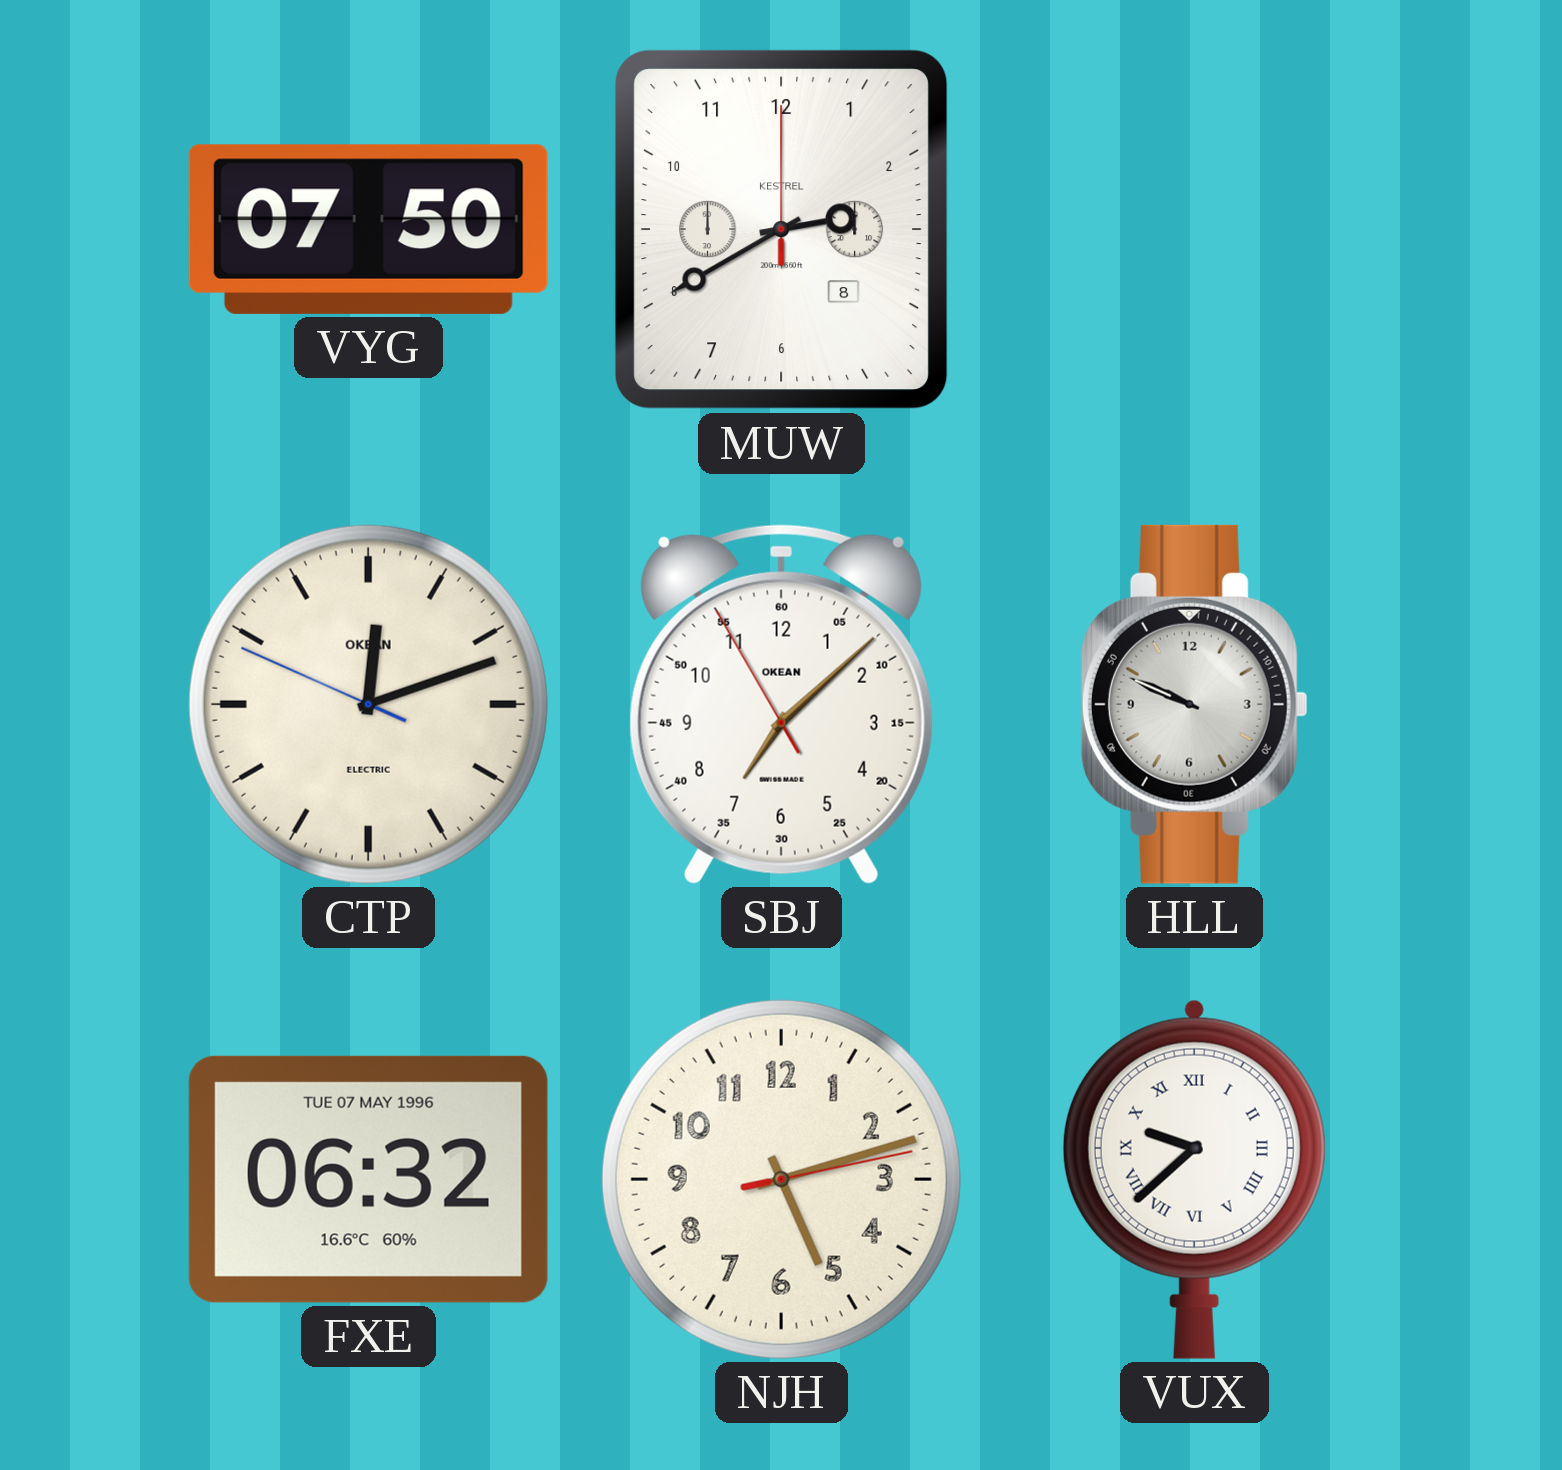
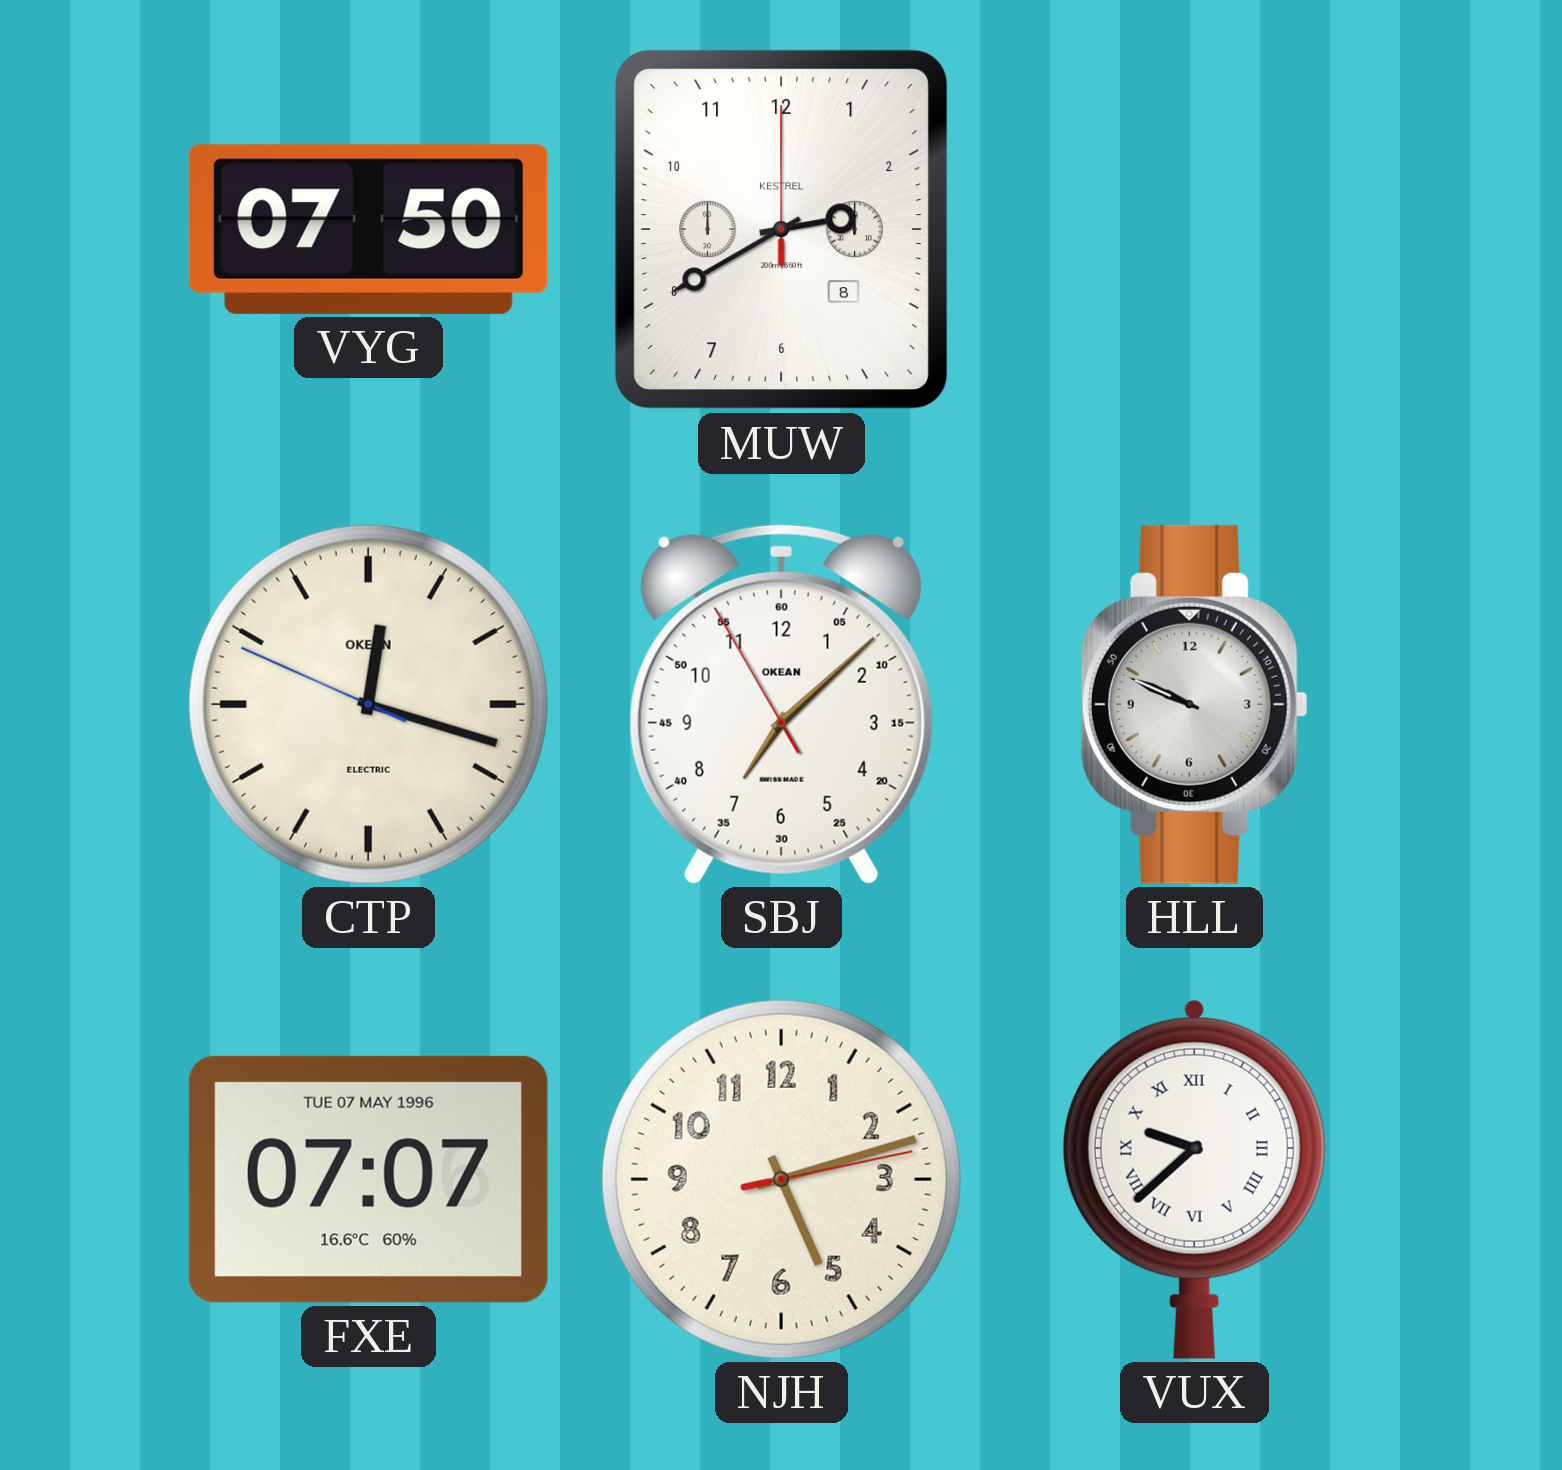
CTP: 12:11 -> 12:17
FXE: 06:32 -> 07:07
